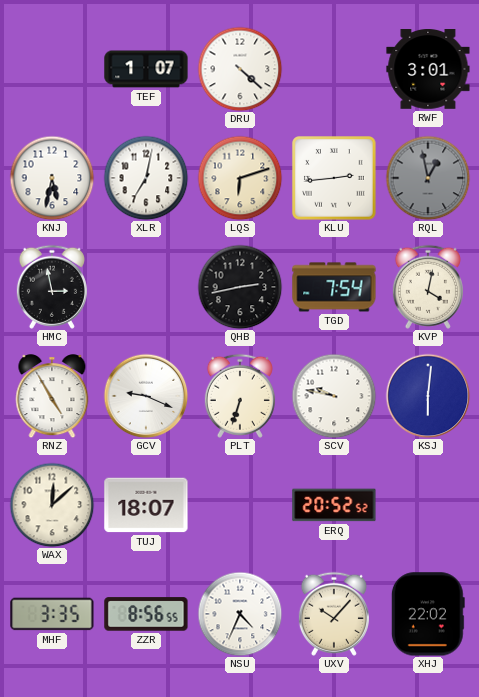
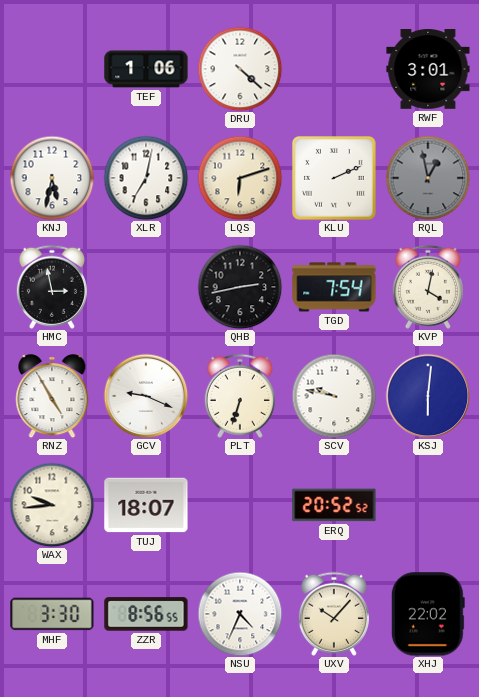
TEF: 1:07 -> 1:06
KLU: 2:44 -> 2:11
WAX: 12:08 -> 9:44
MHF: 3:35 -> 3:30
